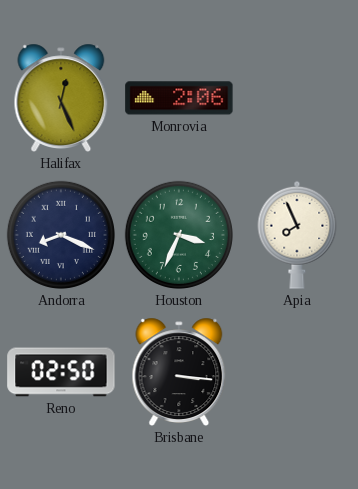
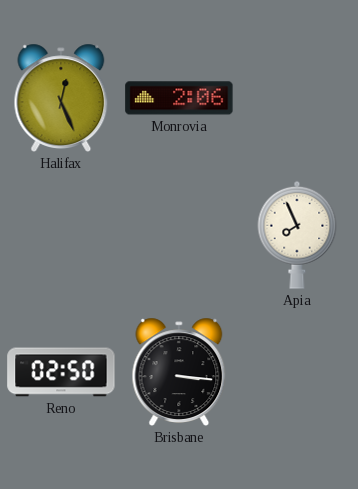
Andorra: 8:19 -> none
Houston: 3:34 -> none
